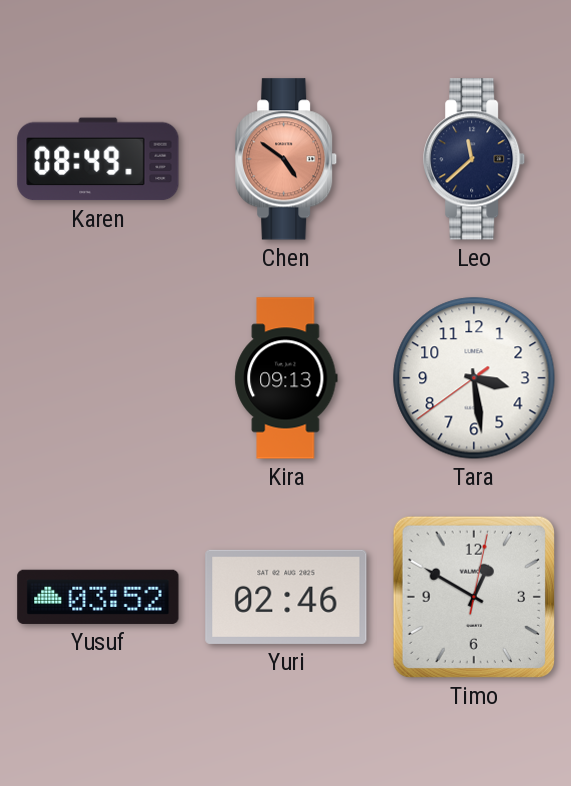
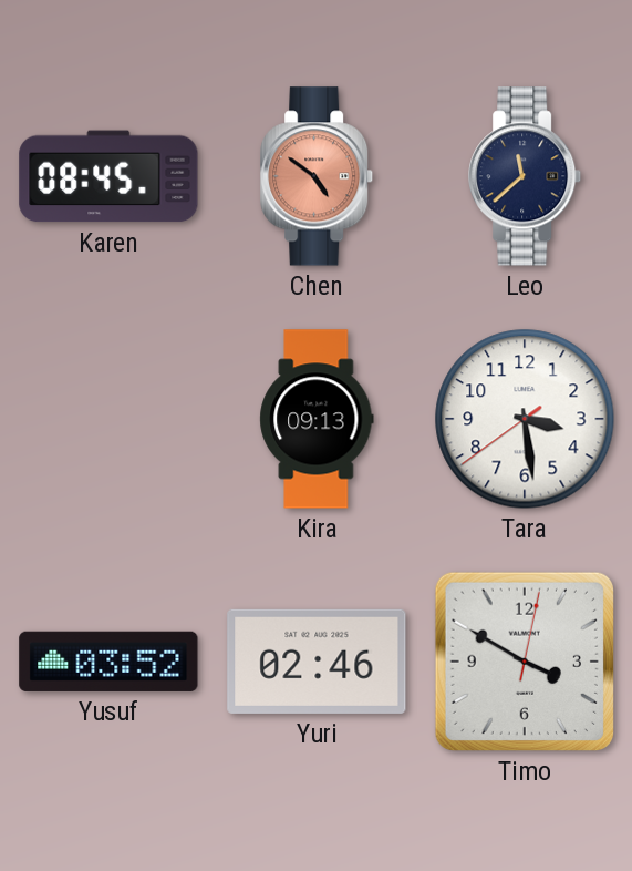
Karen: 08:49 -> 08:45
Timo: 12:50 -> 3:50
